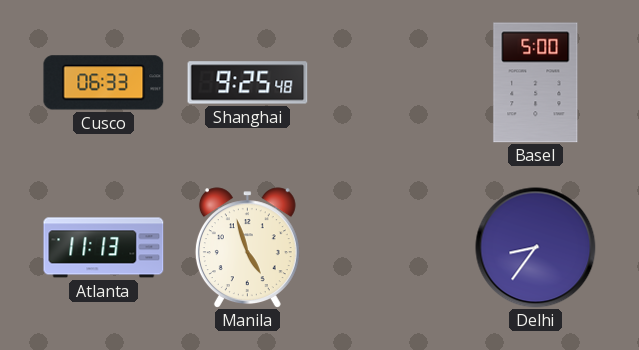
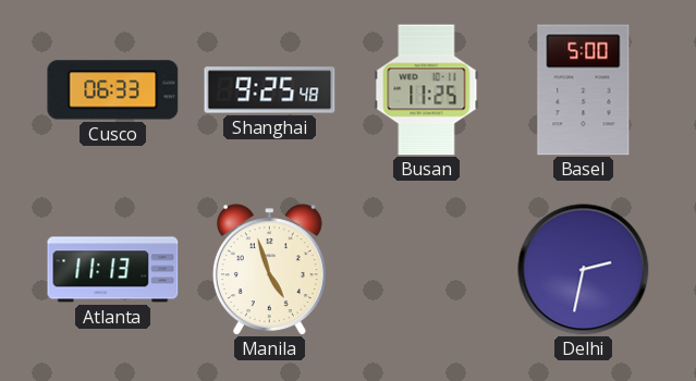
Busan: none -> 11:25
Delhi: 8:36 -> 2:32
